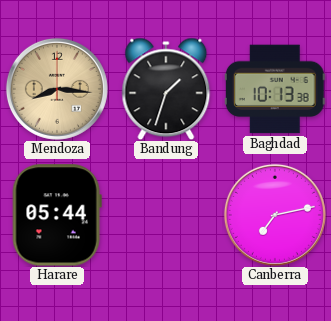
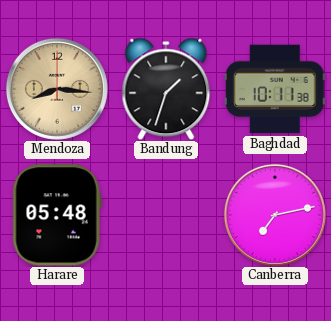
Baghdad: 10:13 -> 10:11
Harare: 05:44 -> 05:48
